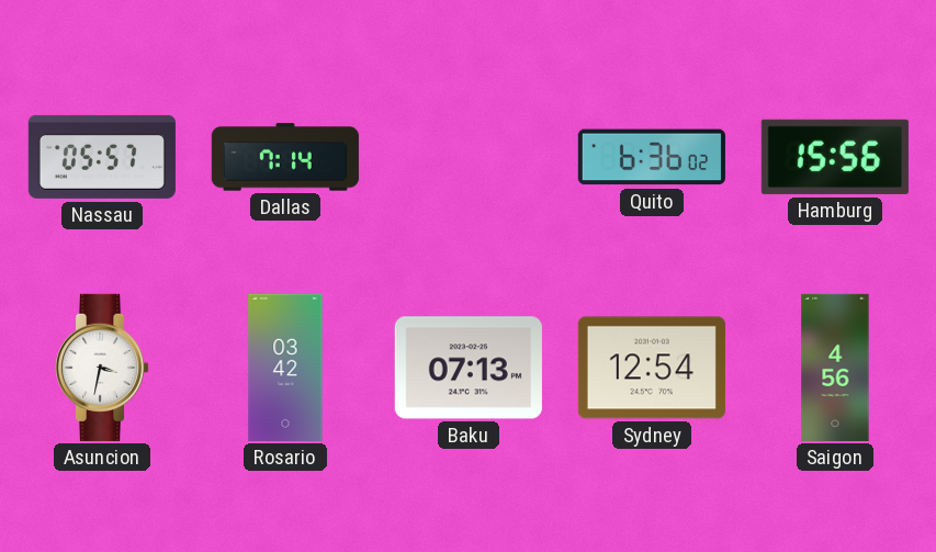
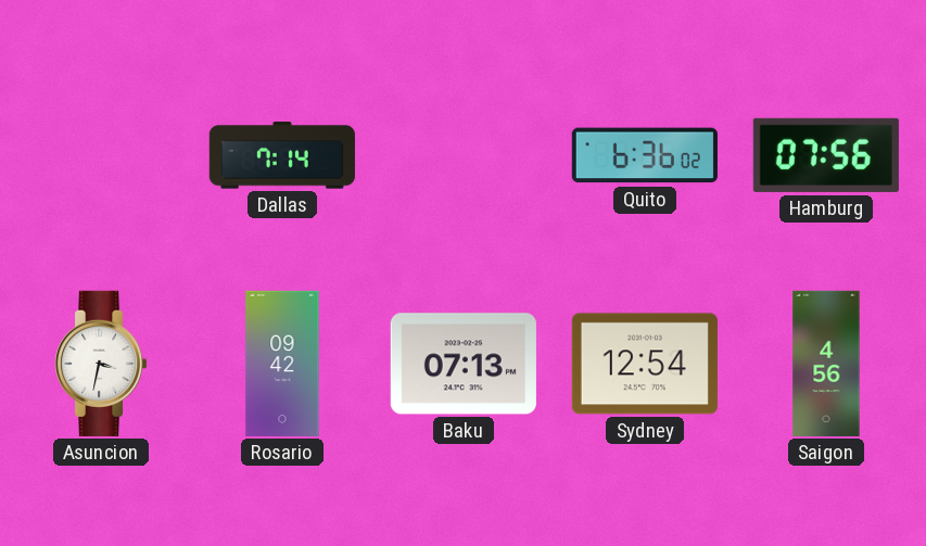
Nassau: 05:57 -> none
Hamburg: 15:56 -> 07:56
Rosario: 03:42 -> 09:42
